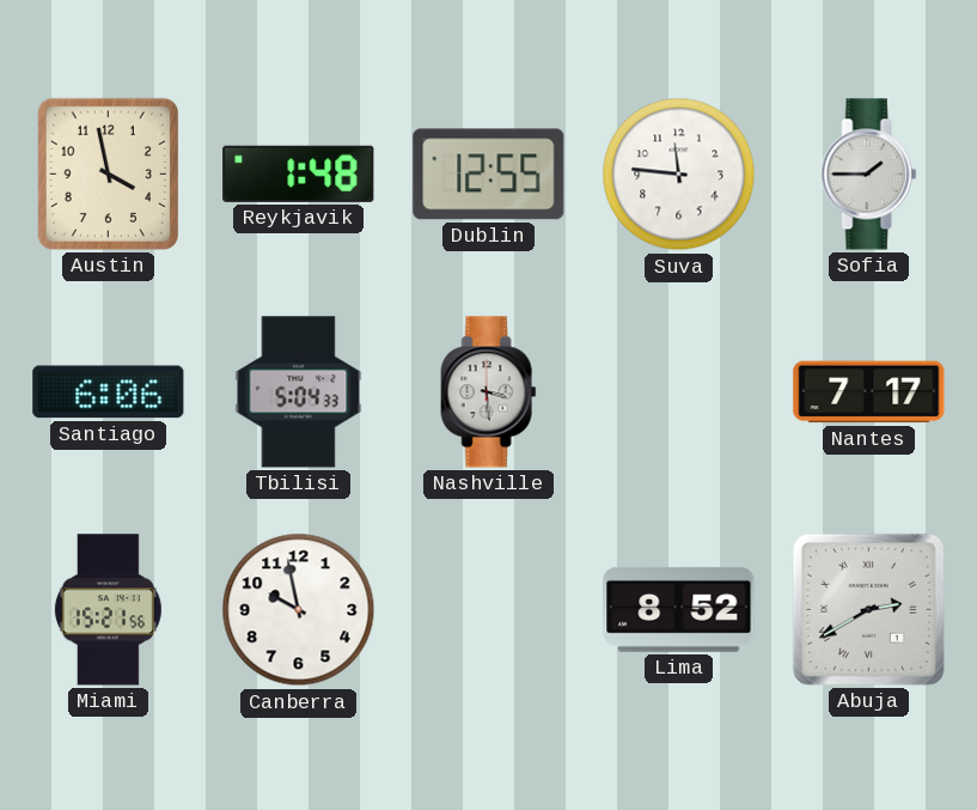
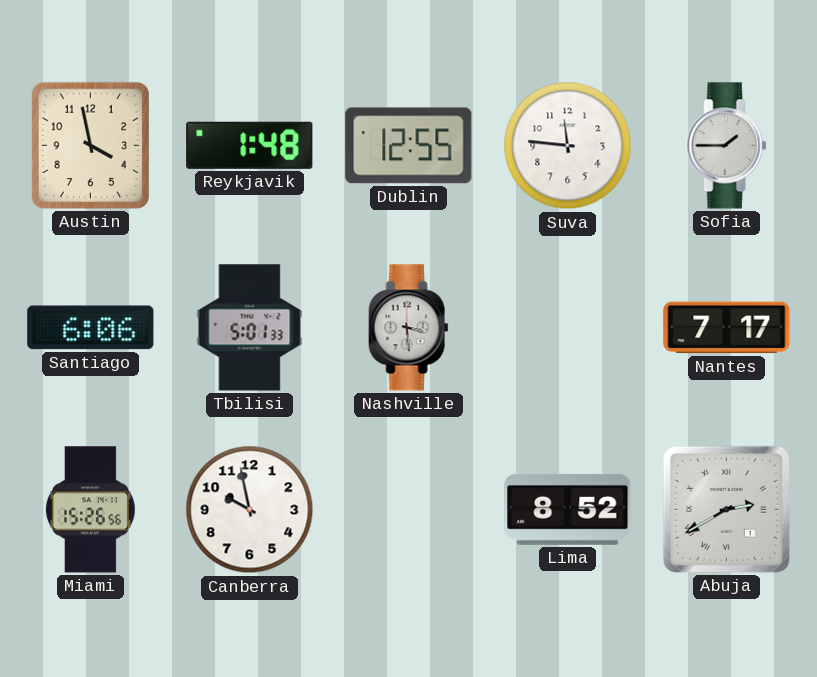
Tbilisi: 5:04 -> 5:01
Miami: 15:21 -> 15:26
